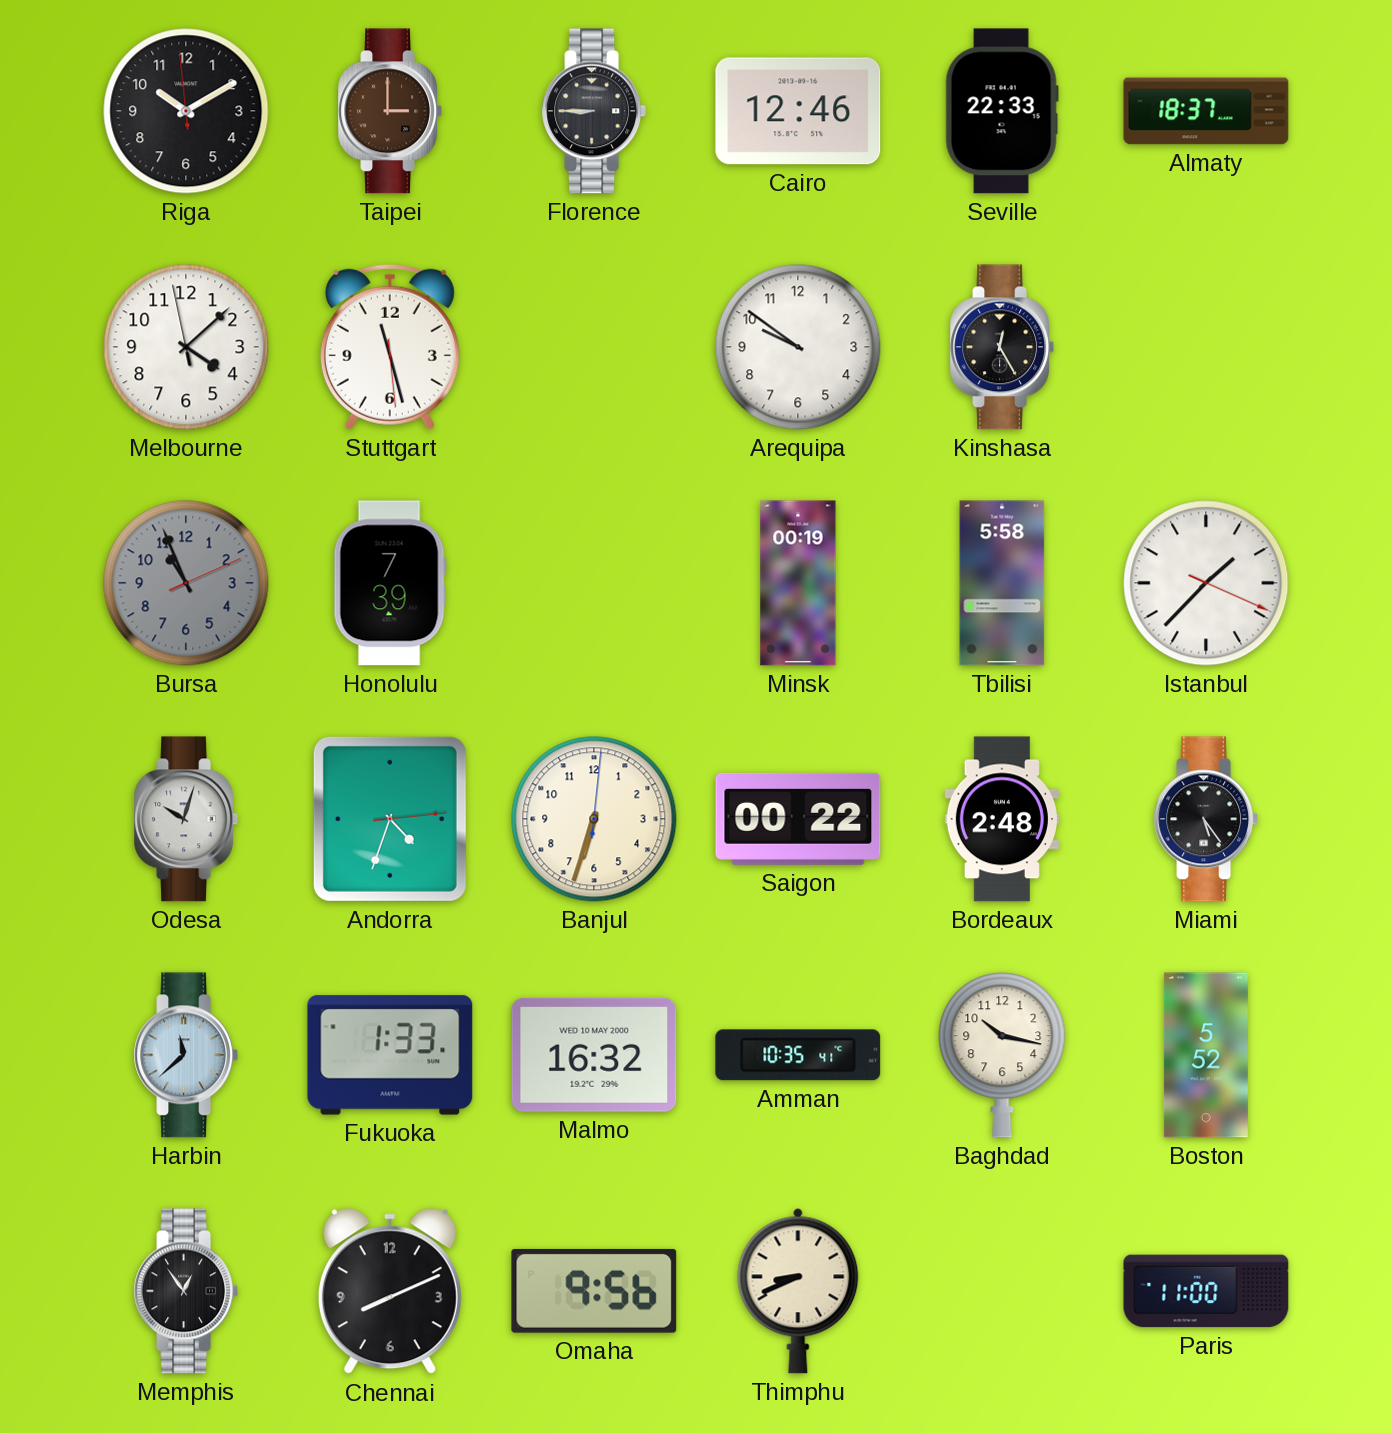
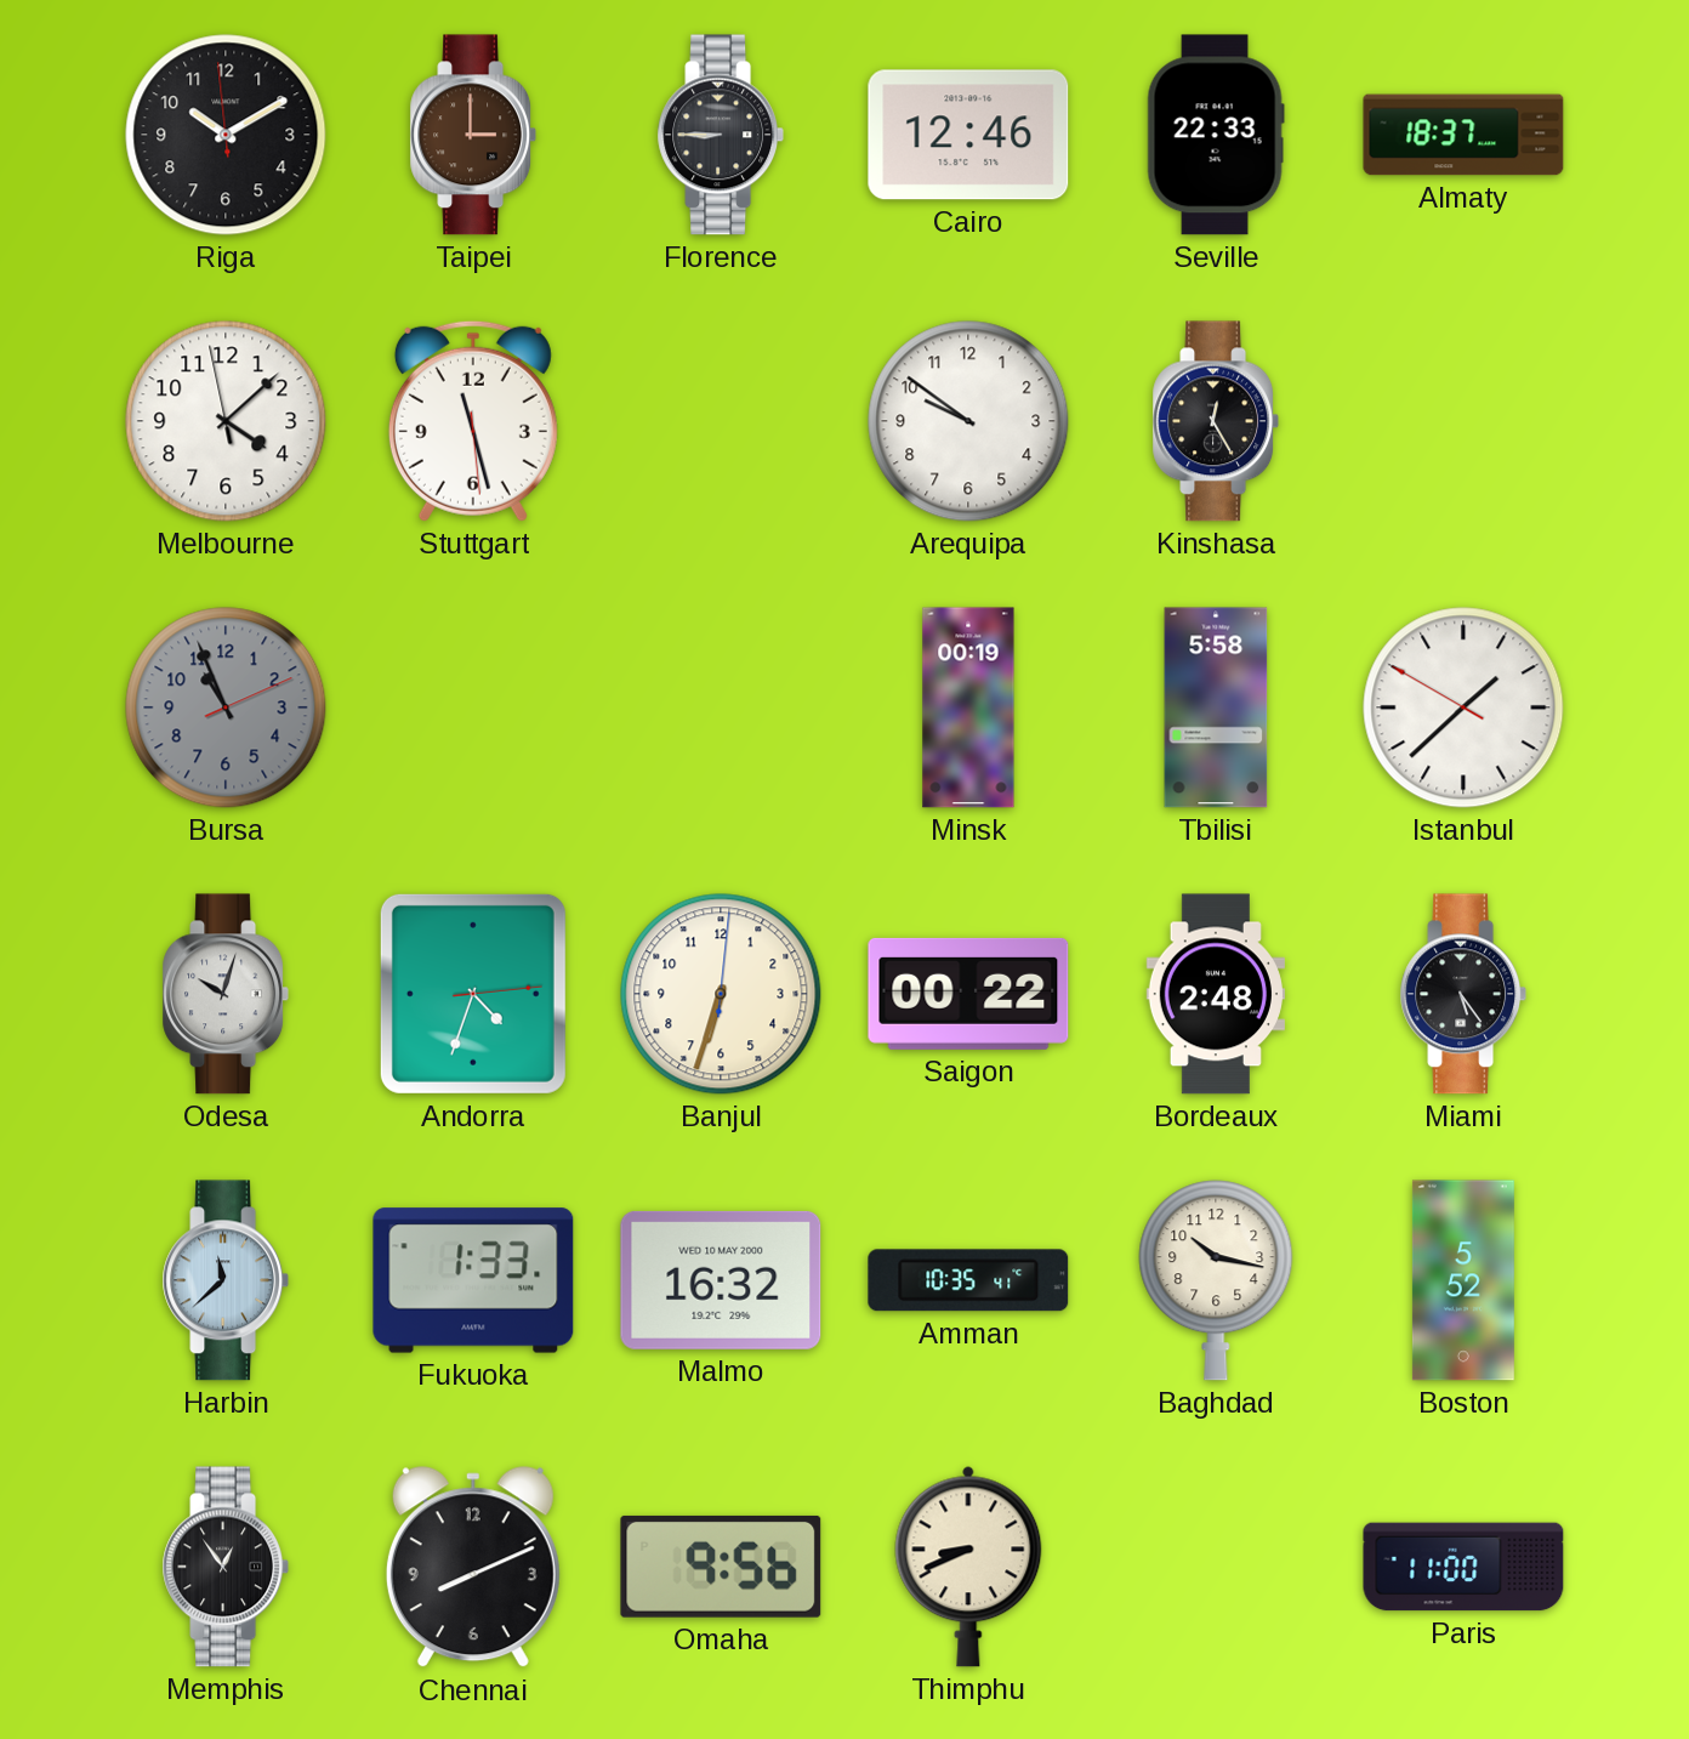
Honolulu: 7:39 -> none
Istanbul: 1:37:19 -> 1:37:50
